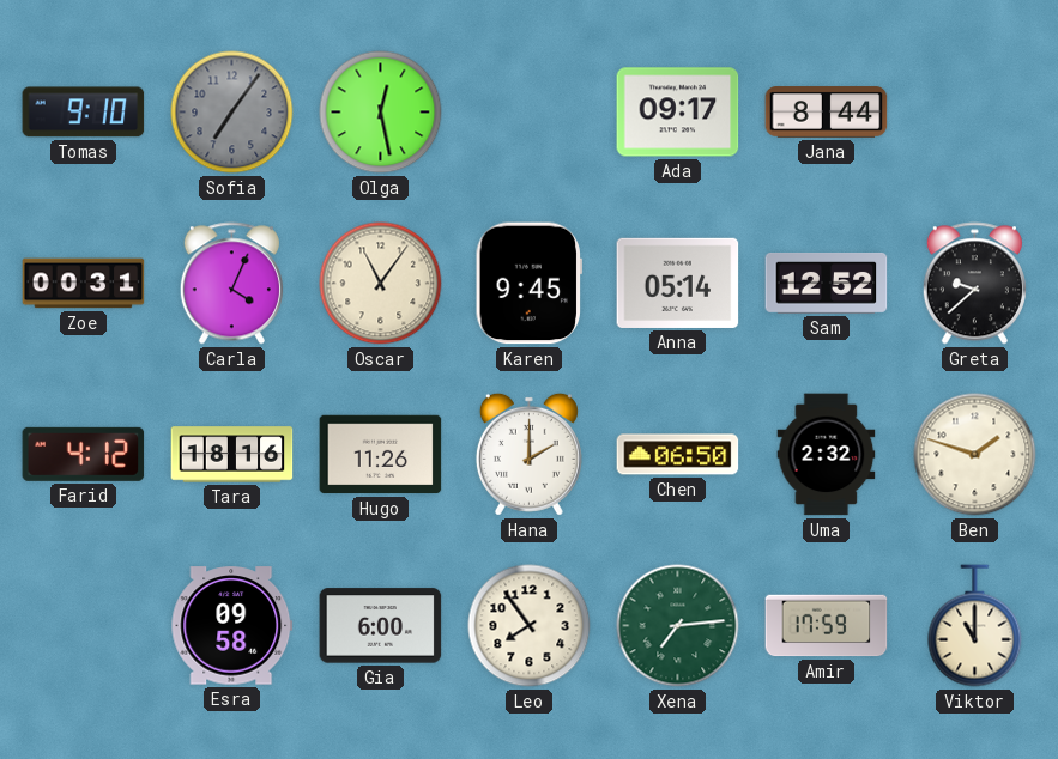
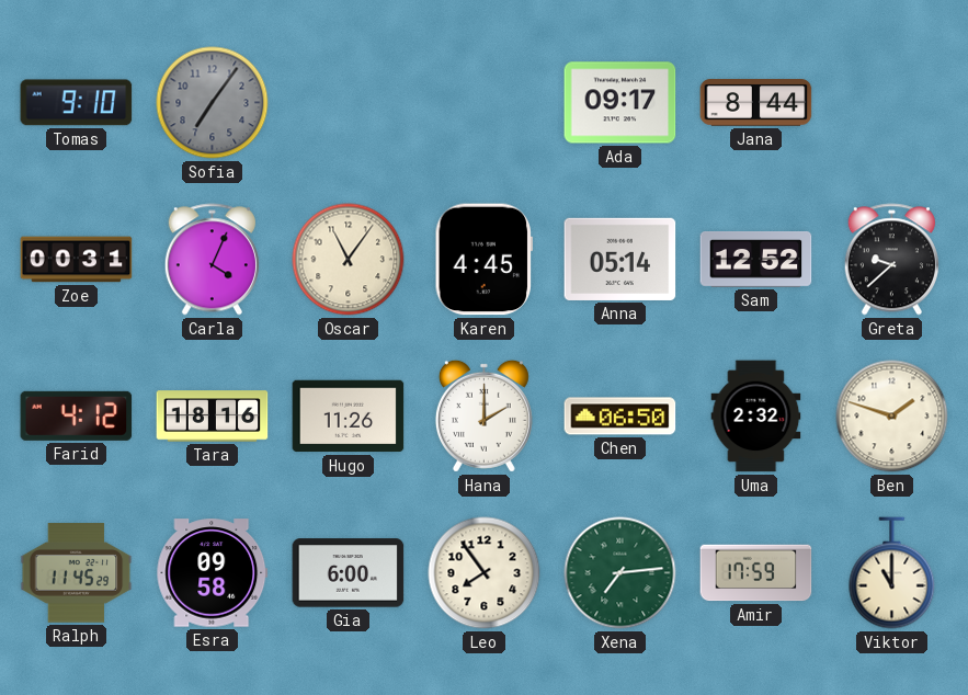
Olga: 12:28 -> none
Karen: 9:45 -> 4:45
Ralph: none -> 11:45
